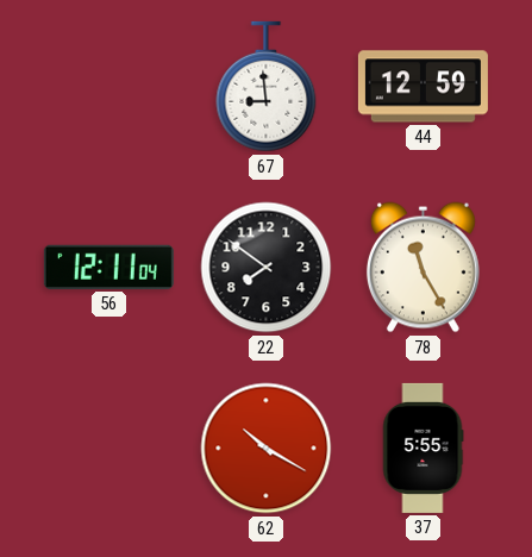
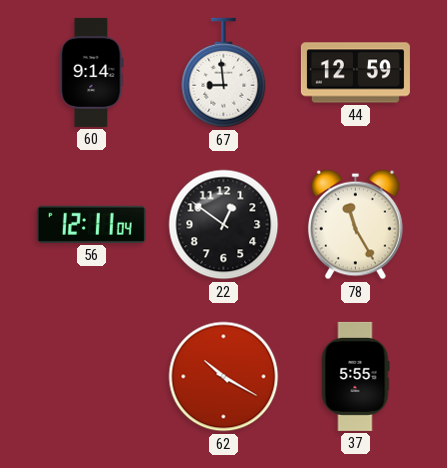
60: none -> 9:14
22: 7:51 -> 12:51
